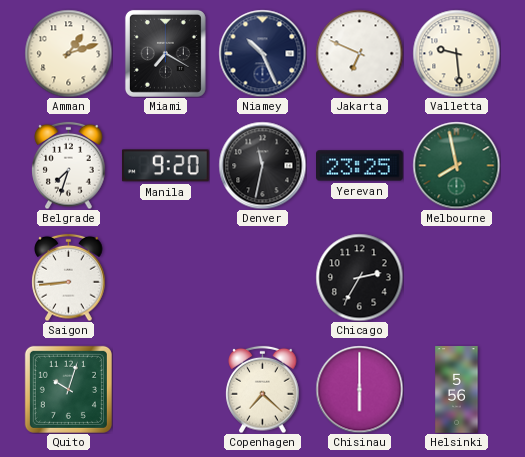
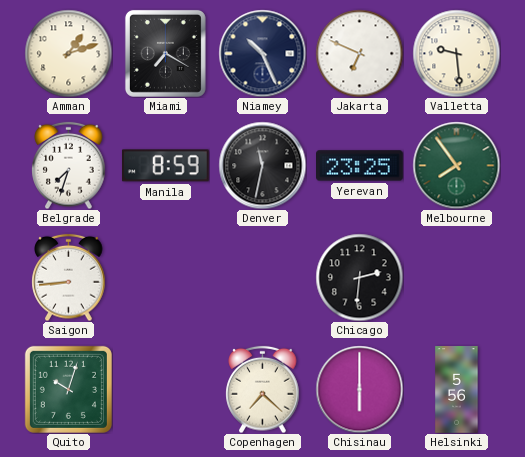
Manila: 9:20 -> 8:59
Melbourne: 7:58 -> 7:54
Chicago: 2:35 -> 2:31
